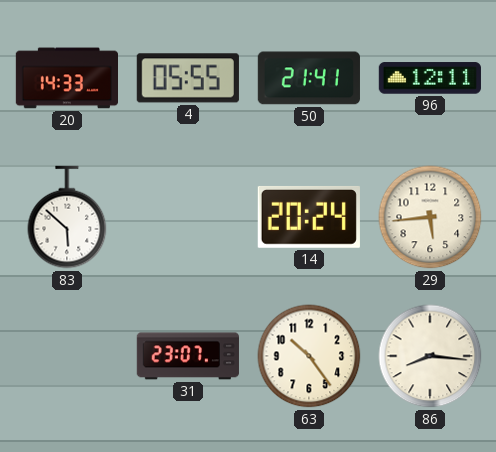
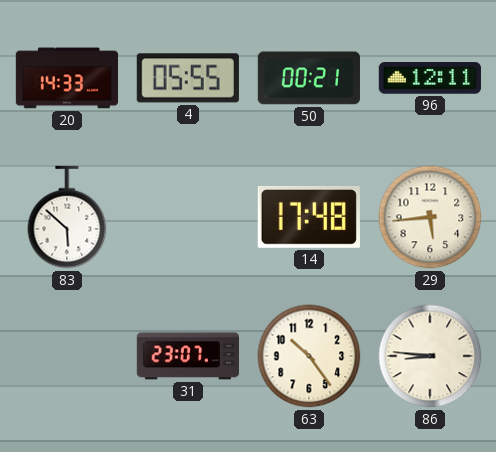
50: 21:41 -> 00:21
14: 20:24 -> 17:48
86: 8:16 -> 8:46
